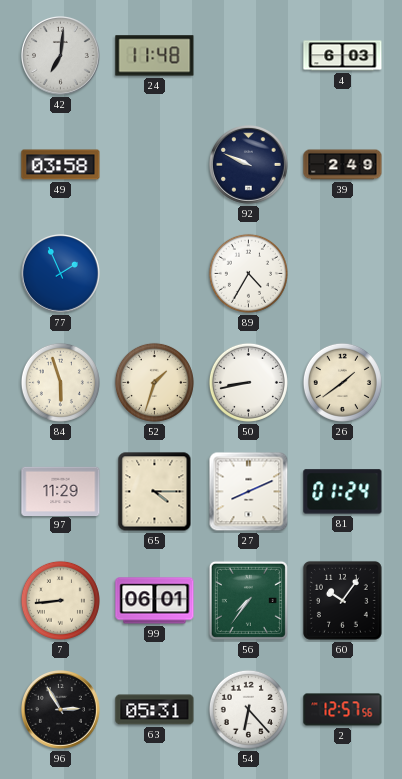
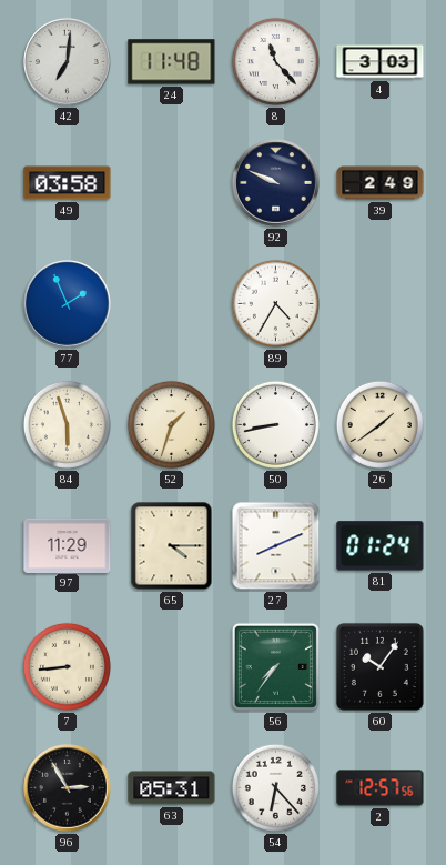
8: none -> 11:23
4: 6:03 -> 3:03
99: 06:01 -> none
